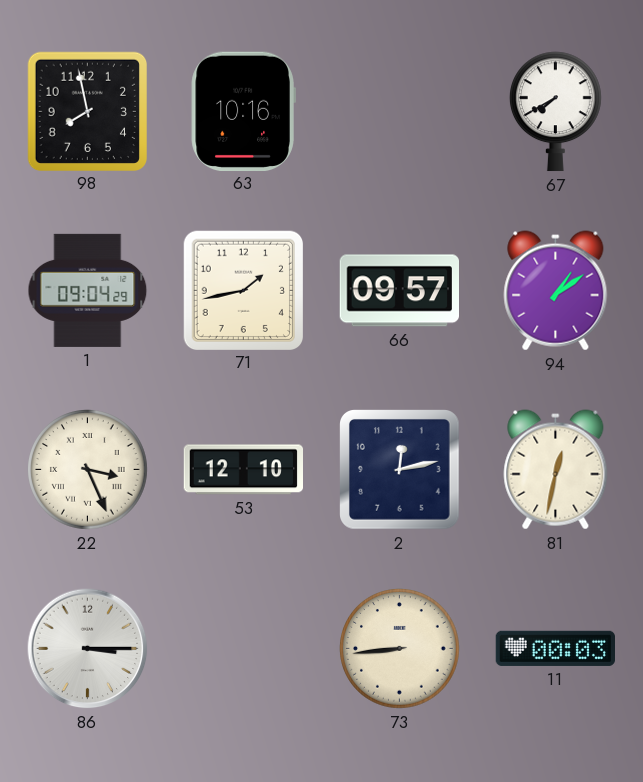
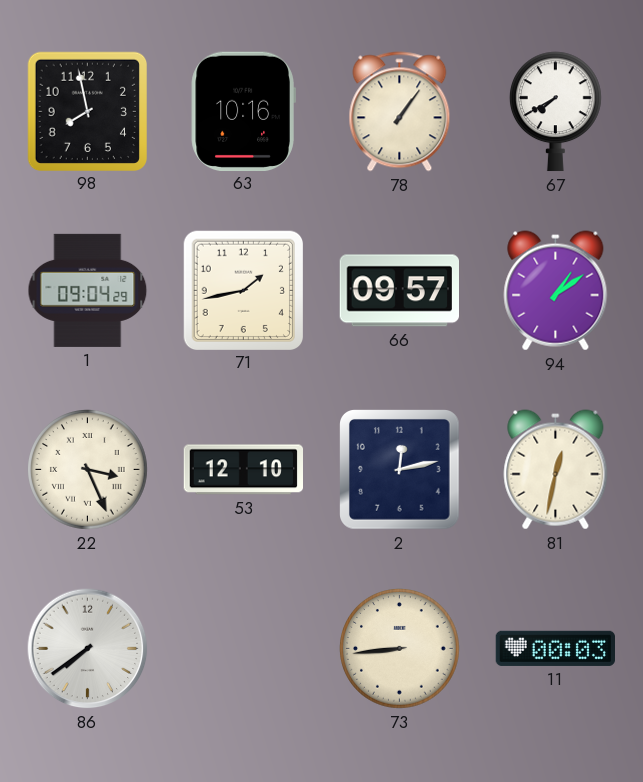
78: none -> 1:06
86: 3:15 -> 7:39
